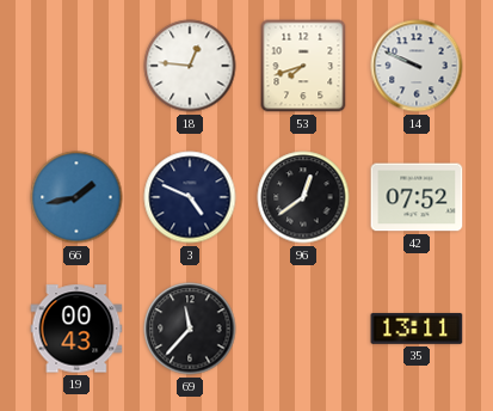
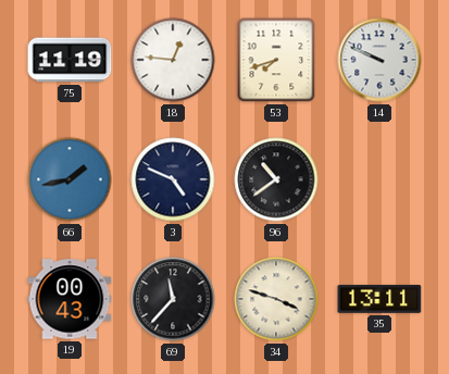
75: none -> 11:19
96: 12:39 -> 10:39
42: 07:52 -> none
34: none -> 3:48
